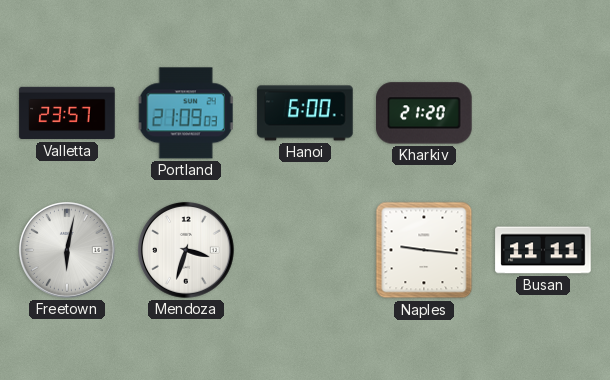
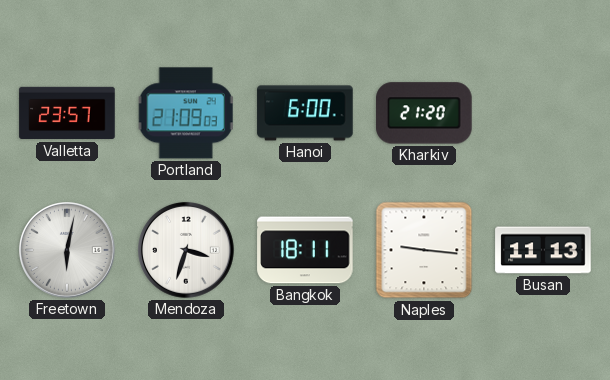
Bangkok: none -> 18:11
Busan: 11:11 -> 11:13
